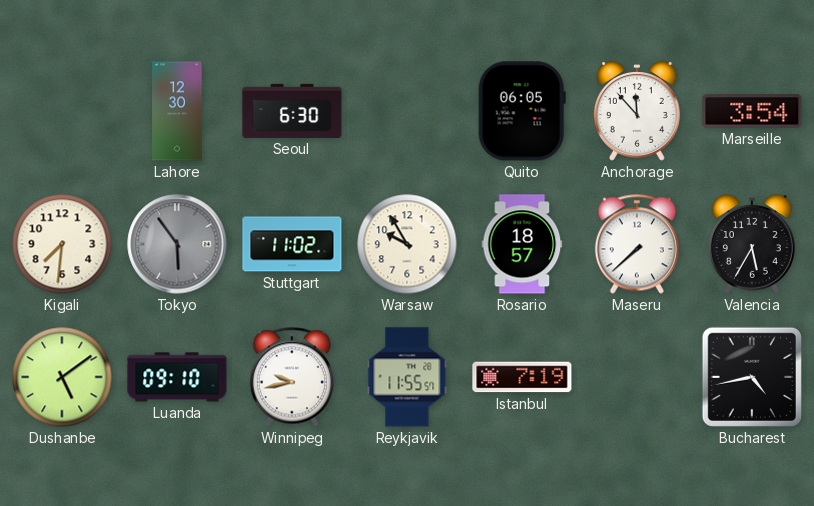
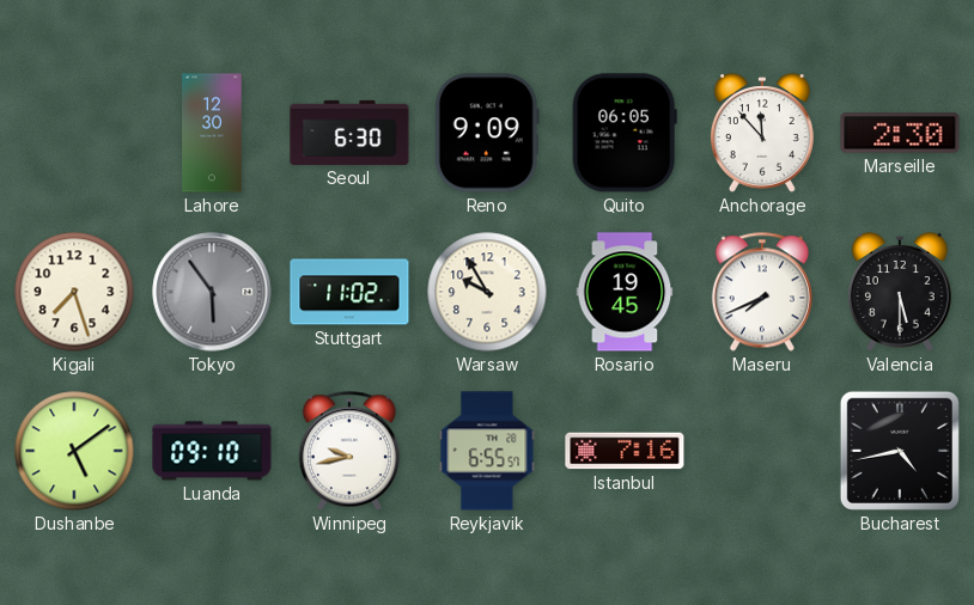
Reno: none -> 9:09
Marseille: 3:54 -> 2:30
Kigali: 7:31 -> 7:27
Rosario: 18:57 -> 19:45
Maseru: 7:38 -> 7:41
Valencia: 5:35 -> 5:30
Reykjavik: 11:55 -> 6:55
Istanbul: 7:19 -> 7:16
